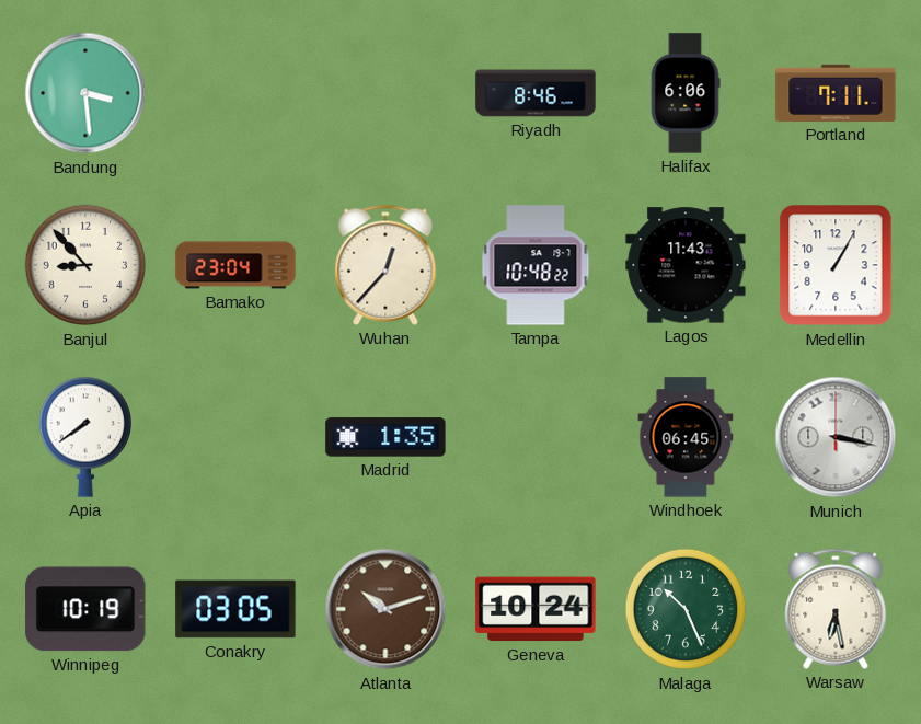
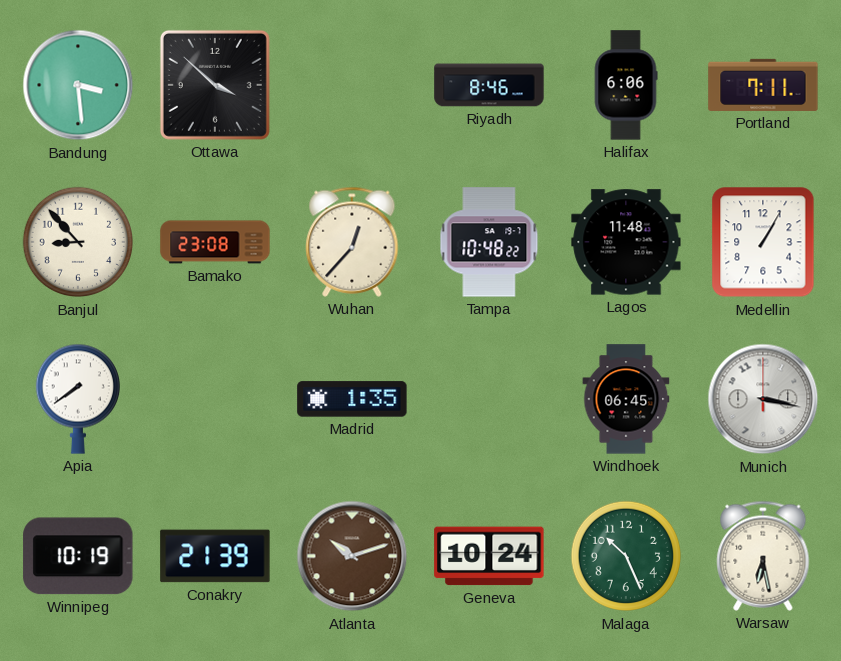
Ottawa: none -> 3:52
Bamako: 23:04 -> 23:08
Lagos: 11:43 -> 11:48
Conakry: 03:05 -> 21:39
